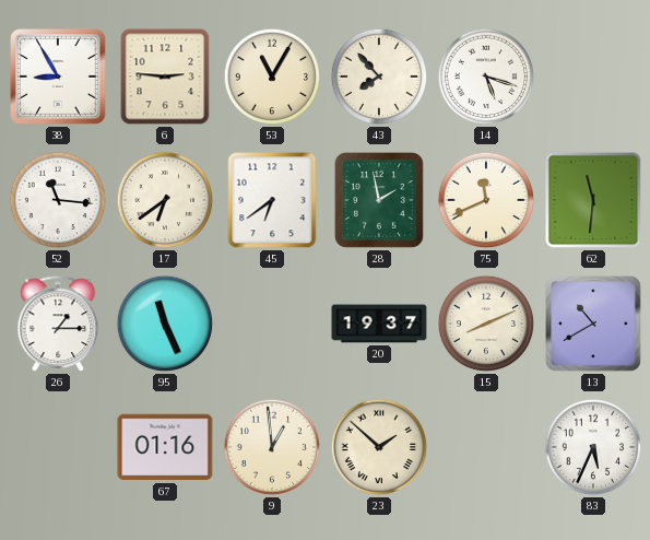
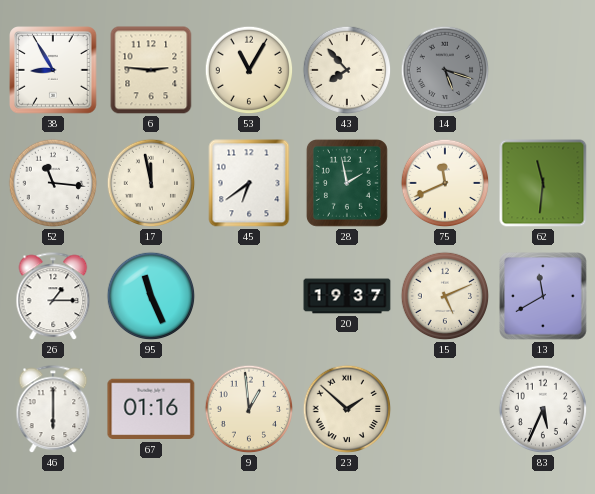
14 dial: white -> grey
17: 6:39 -> 11:58
15: 8:11 -> 5:11
13: 10:40 -> 11:40
46: none -> 6:00
